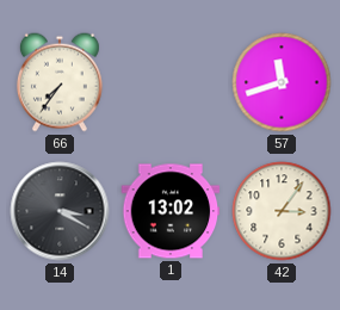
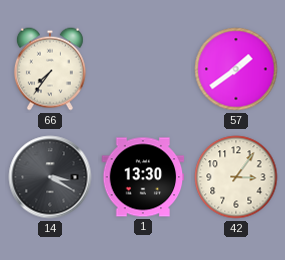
57: 11:42 -> 1:39
1: 13:02 -> 13:30
